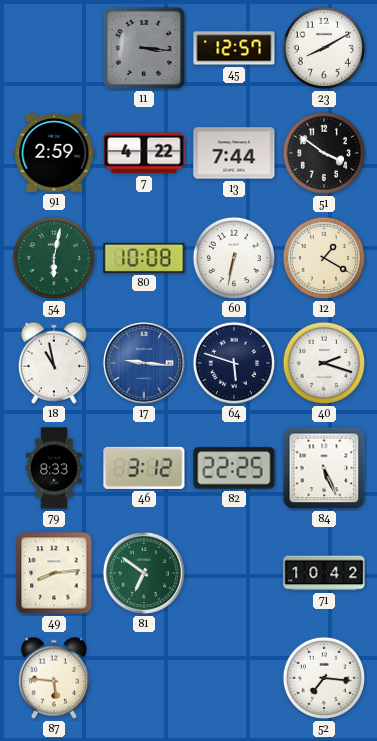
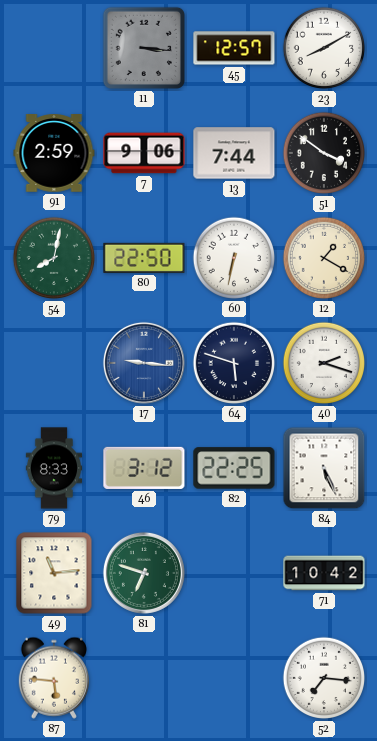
7: 4:22 -> 9:06
54: 6:02 -> 8:02
80: 10:08 -> 22:50
18: 10:58 -> none
49: 8:14 -> 11:14
81: 6:51 -> 6:48
